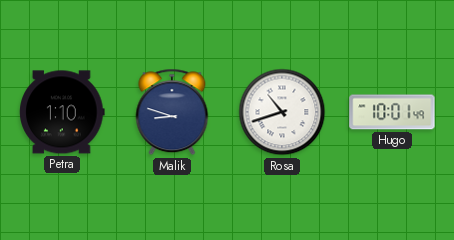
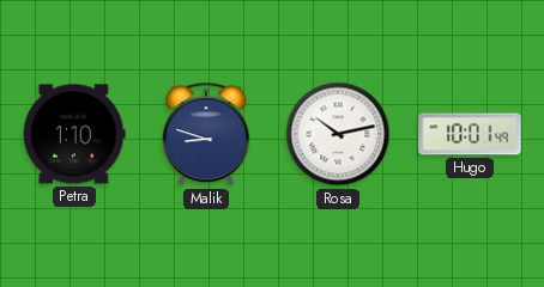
Rosa: 10:42 -> 10:13
